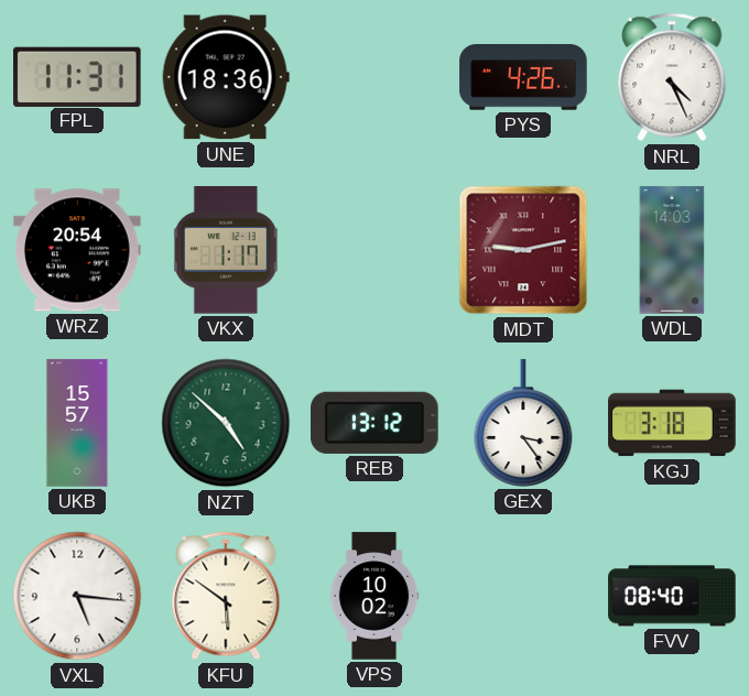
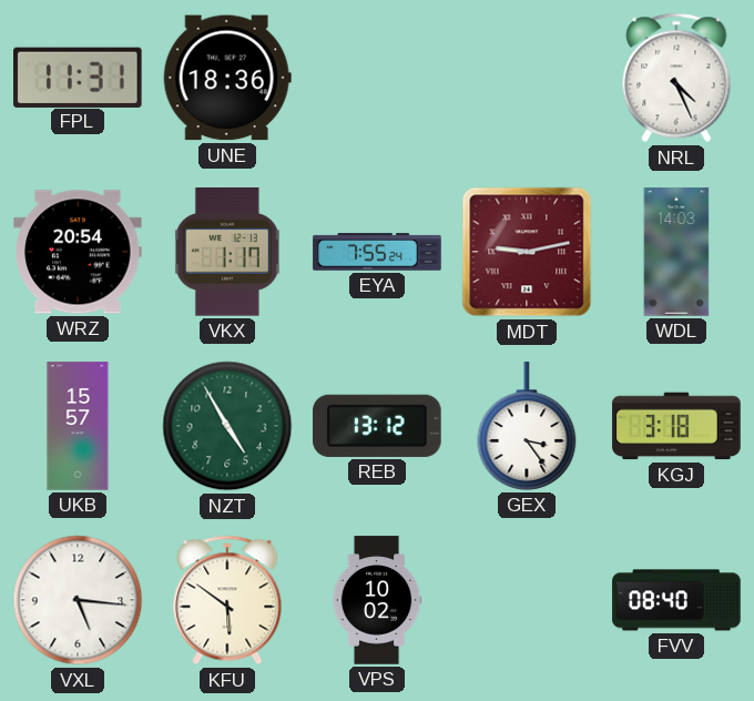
PYS: 4:26 -> none
EYA: none -> 7:55
NZT: 4:52 -> 4:55
